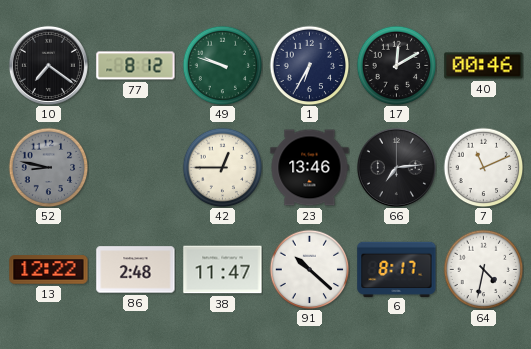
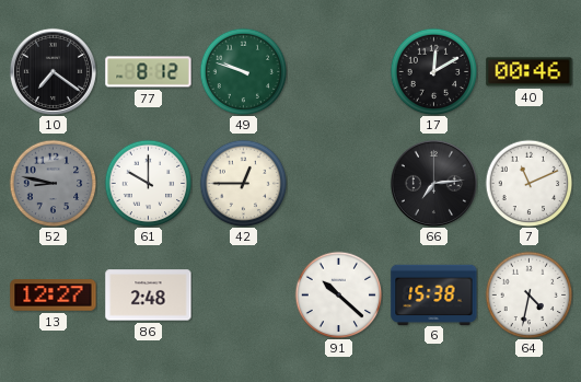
1: 6:35 -> none
61: none -> 10:00
23: 13:46 -> none
13: 12:22 -> 12:27
38: 11:47 -> none
6: 8:17 -> 15:38
